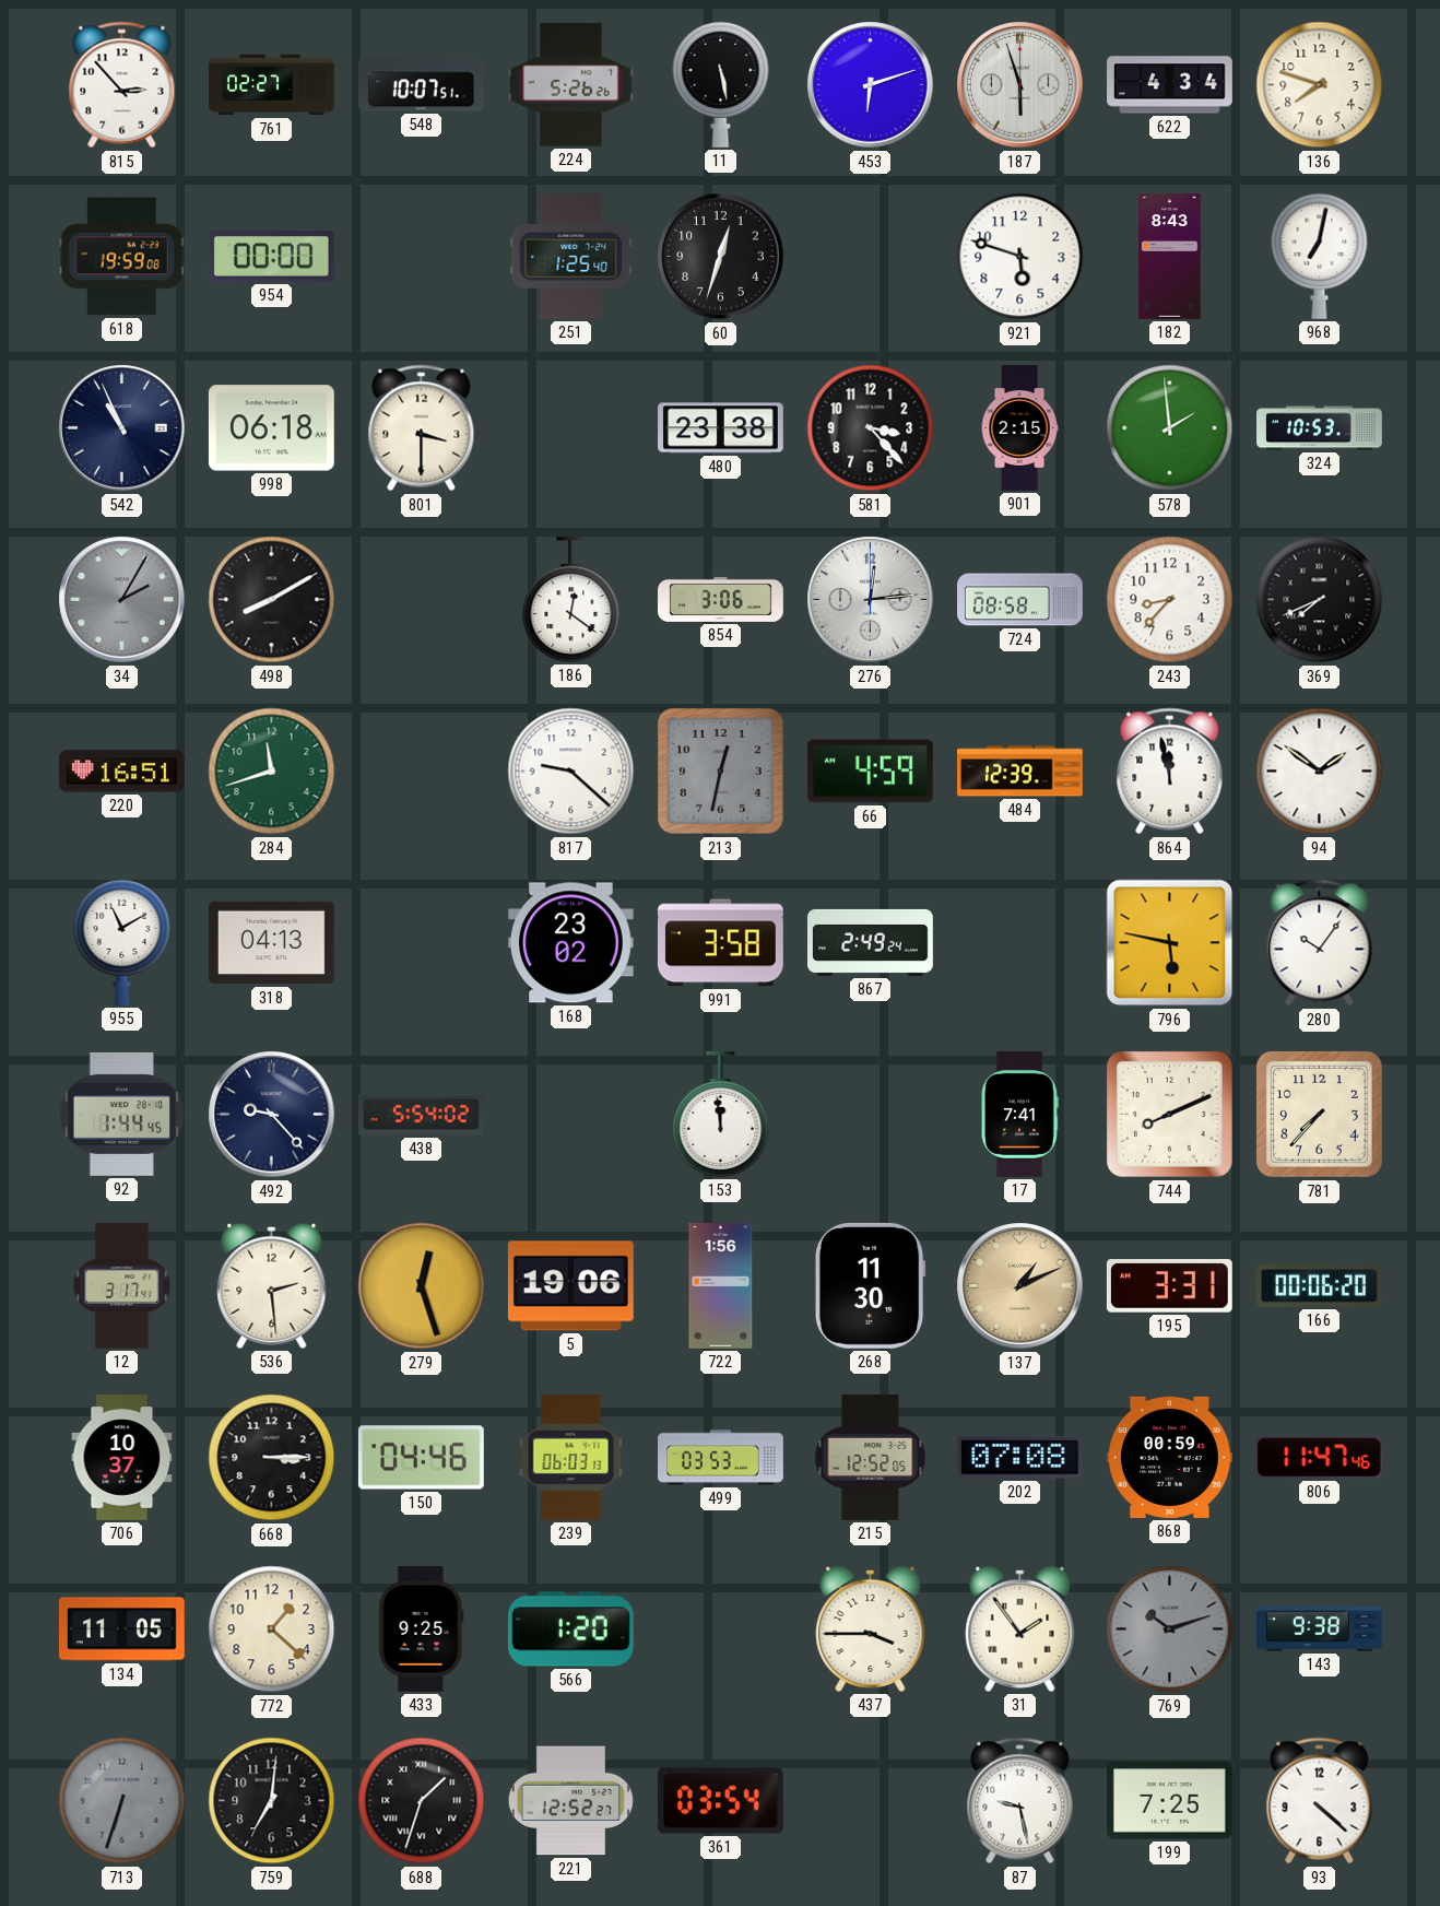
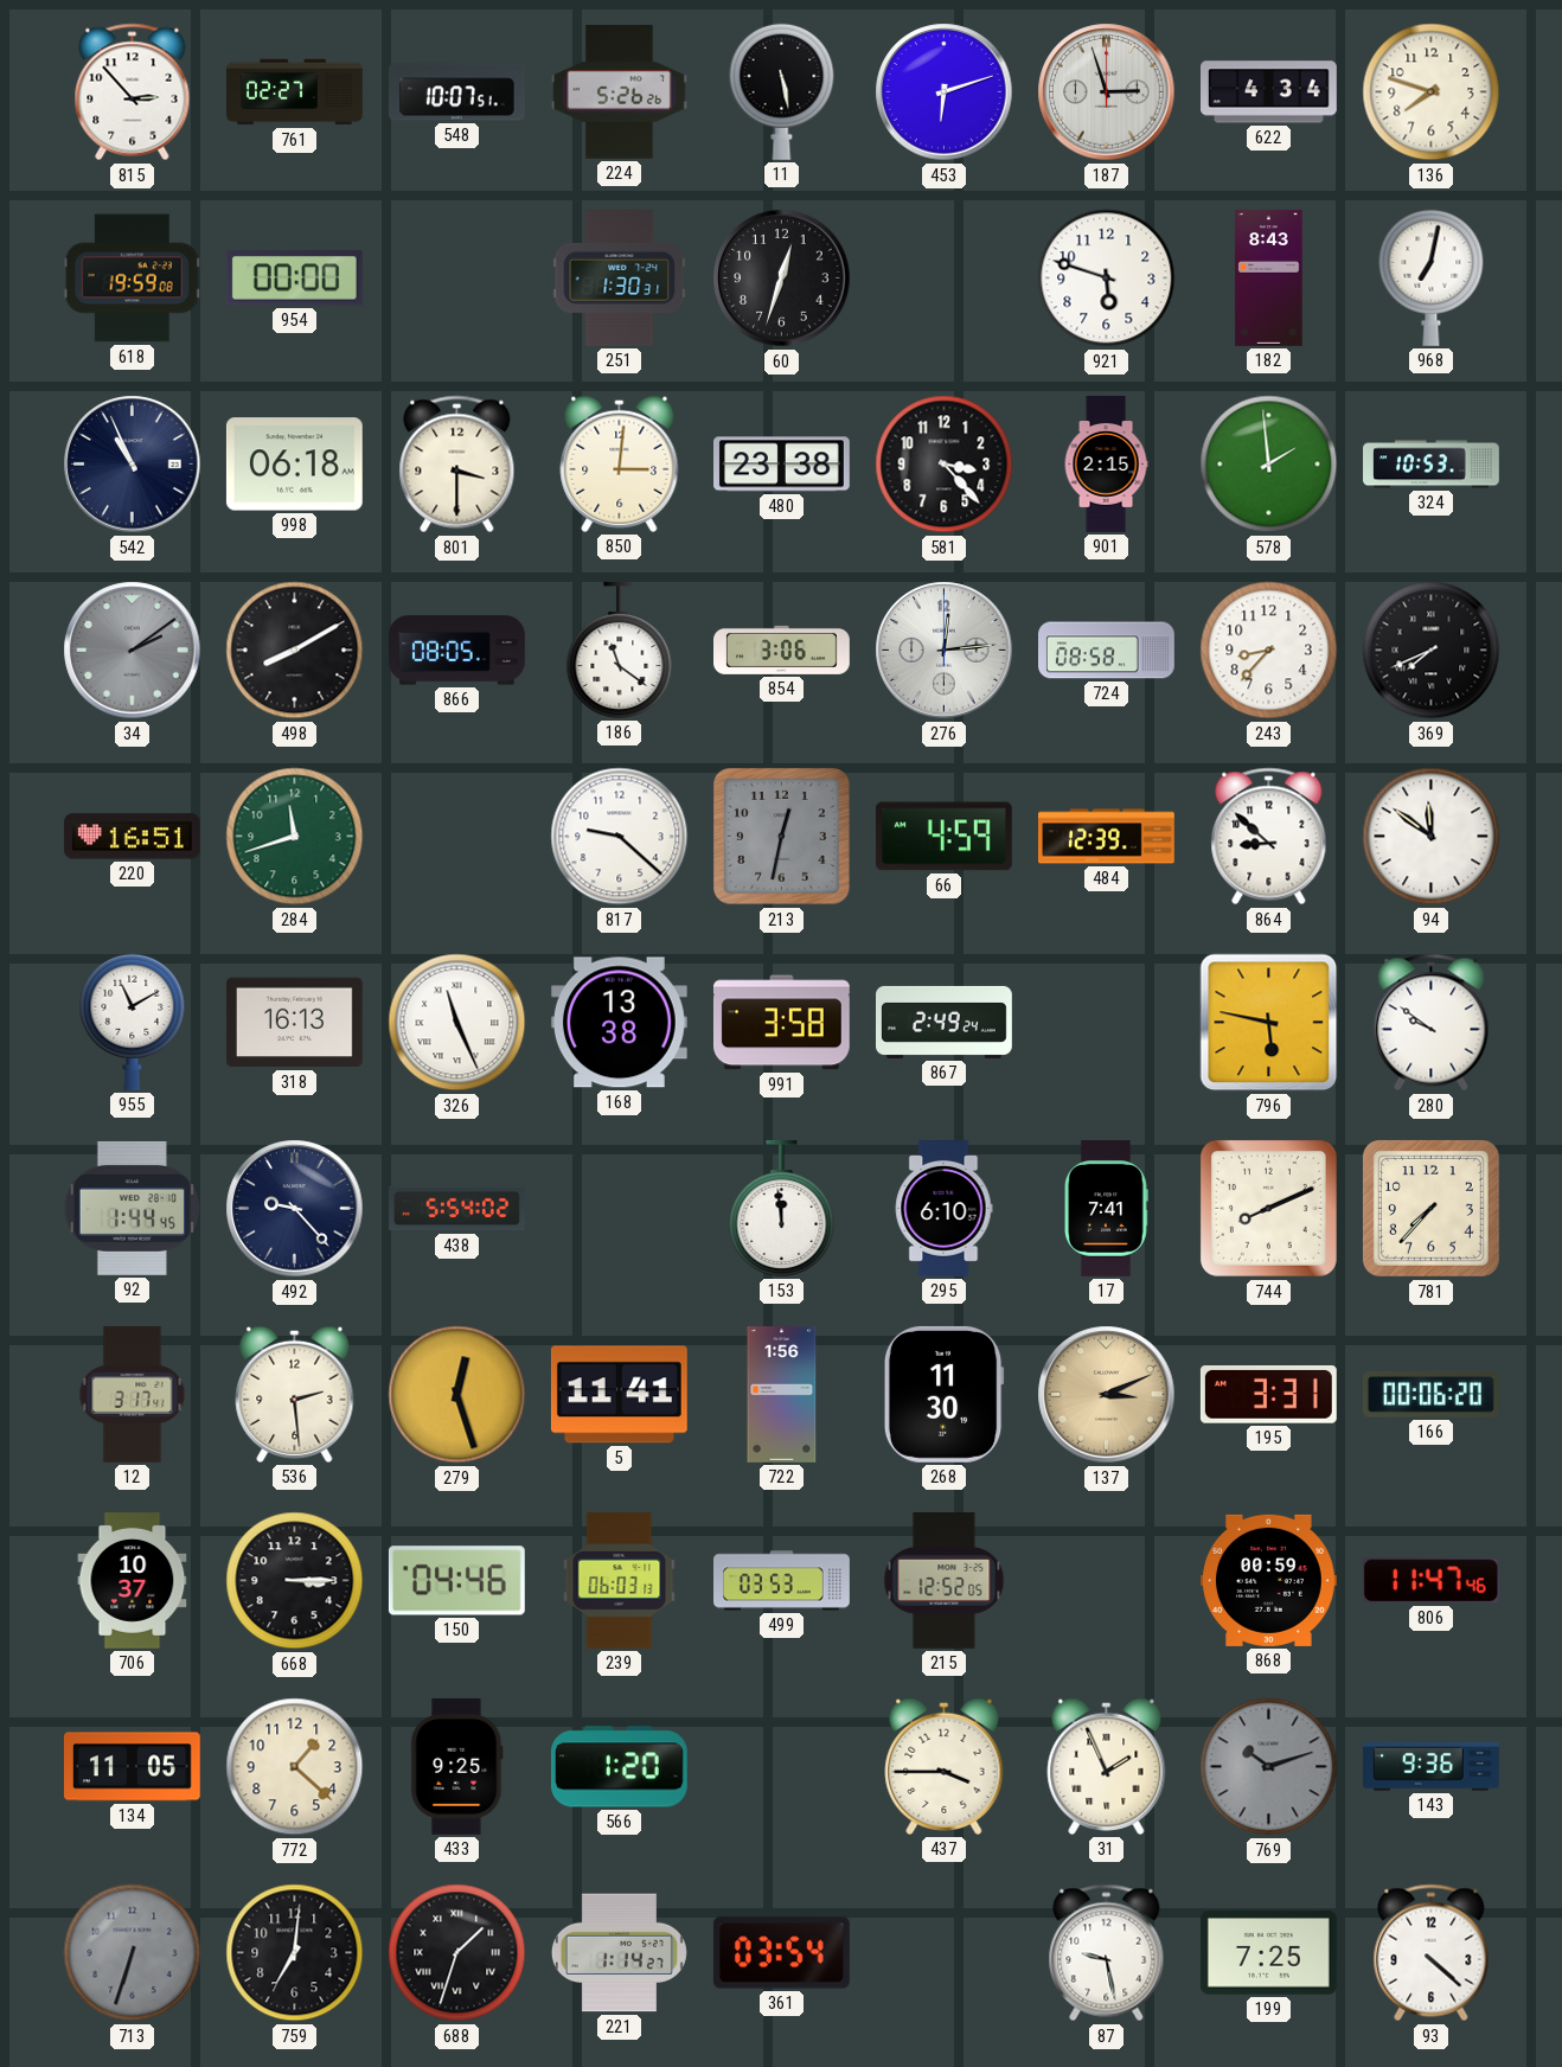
187: 5:57 -> 2:57
251: 1:25 -> 1:30
850: none -> 3:01
34: 2:05 -> 2:09
866: none -> 08:05
186: 12:21 -> 11:21
864: 11:58 -> 8:52
94: 1:51 -> 11:51
318: 04:13 -> 16:13
326: none -> 11:26
168: 23:02 -> 13:38
280: 10:06 -> 9:51
295: none -> 6:10
5: 19:06 -> 11:41
137: 1:11 -> 3:11
202: 07:08 -> none
31: 1:54 -> 1:56
143: 9:38 -> 9:36
221: 12:52 -> 1:14
